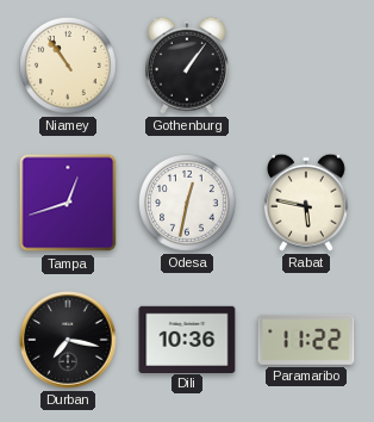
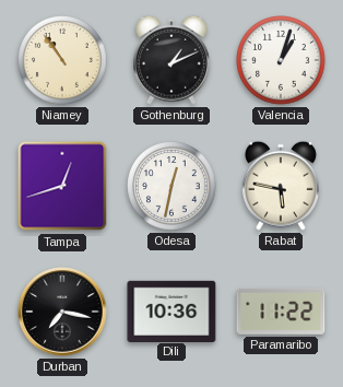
Gothenburg: 1:06 -> 1:11
Valencia: none -> 1:03
